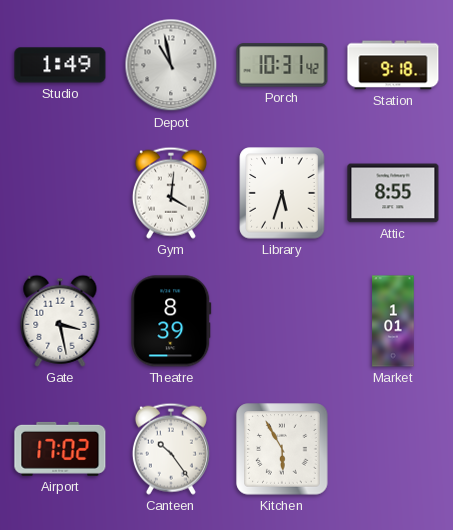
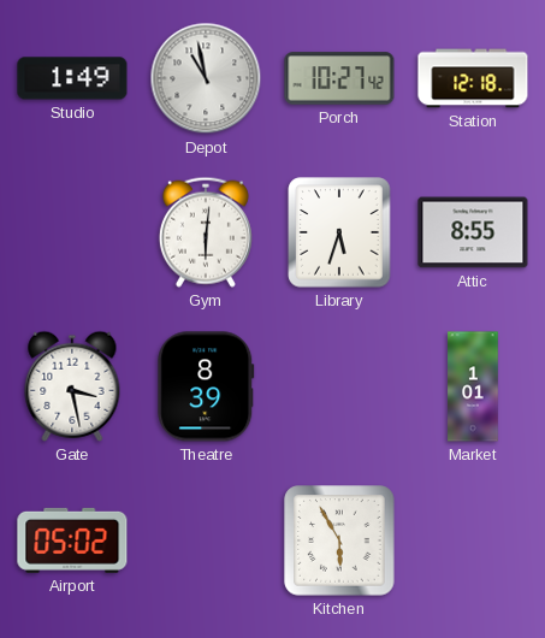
Porch: 10:31 -> 10:27
Station: 9:18 -> 12:18
Gym: 4:01 -> 6:01
Airport: 17:02 -> 05:02
Canteen: 10:24 -> none
